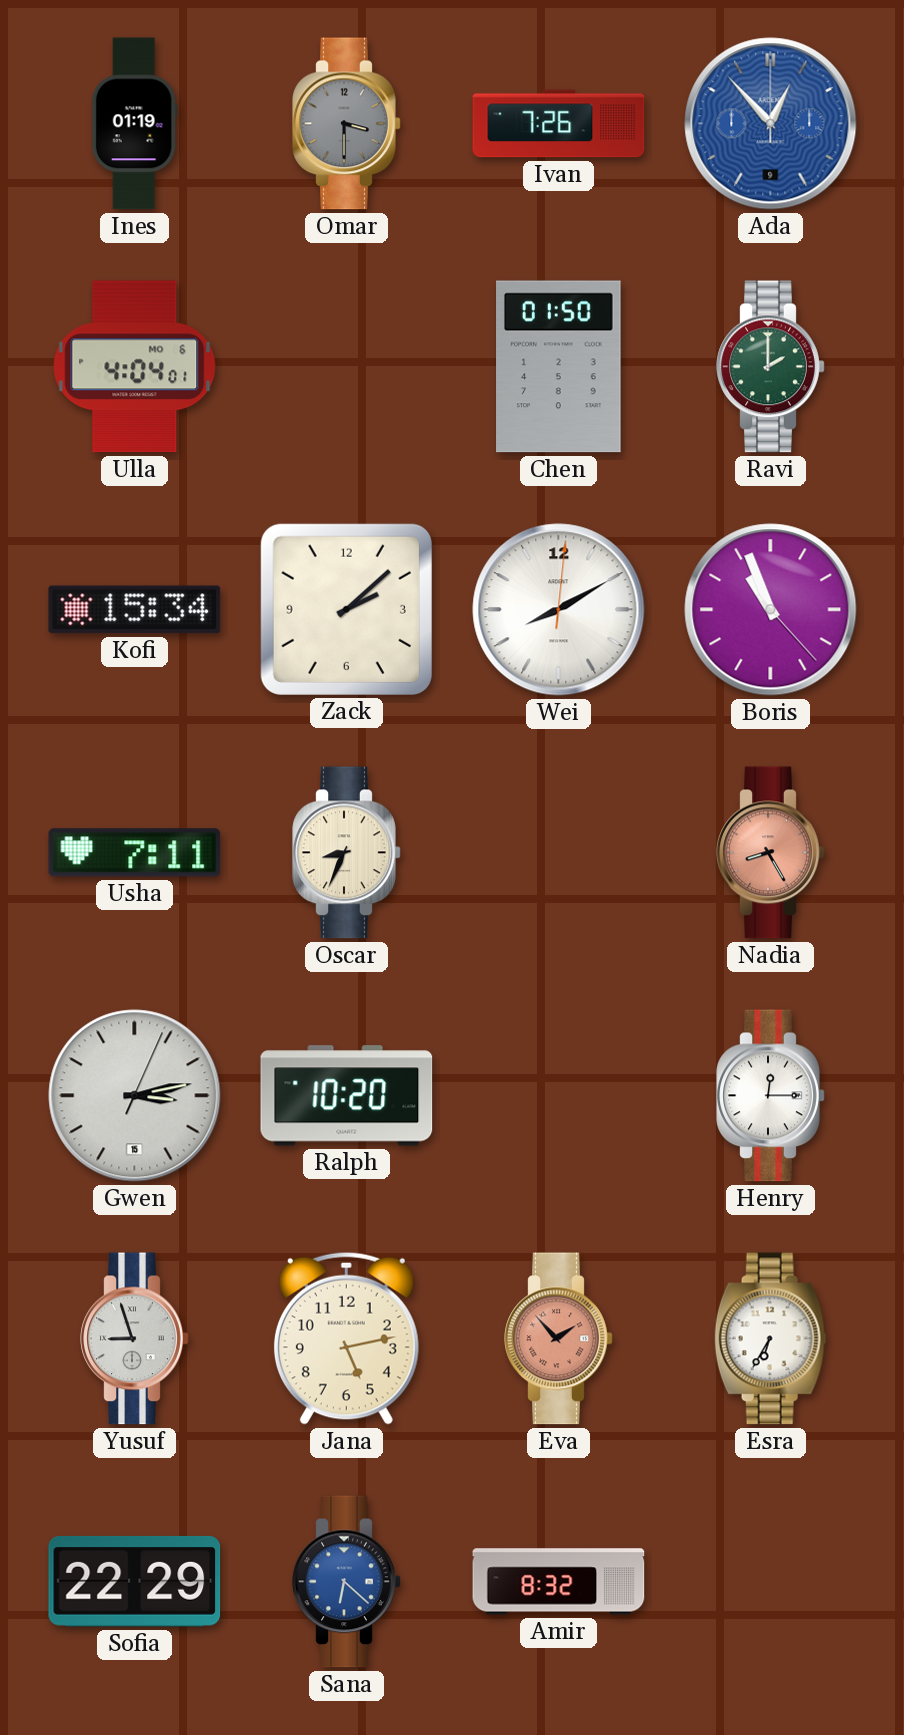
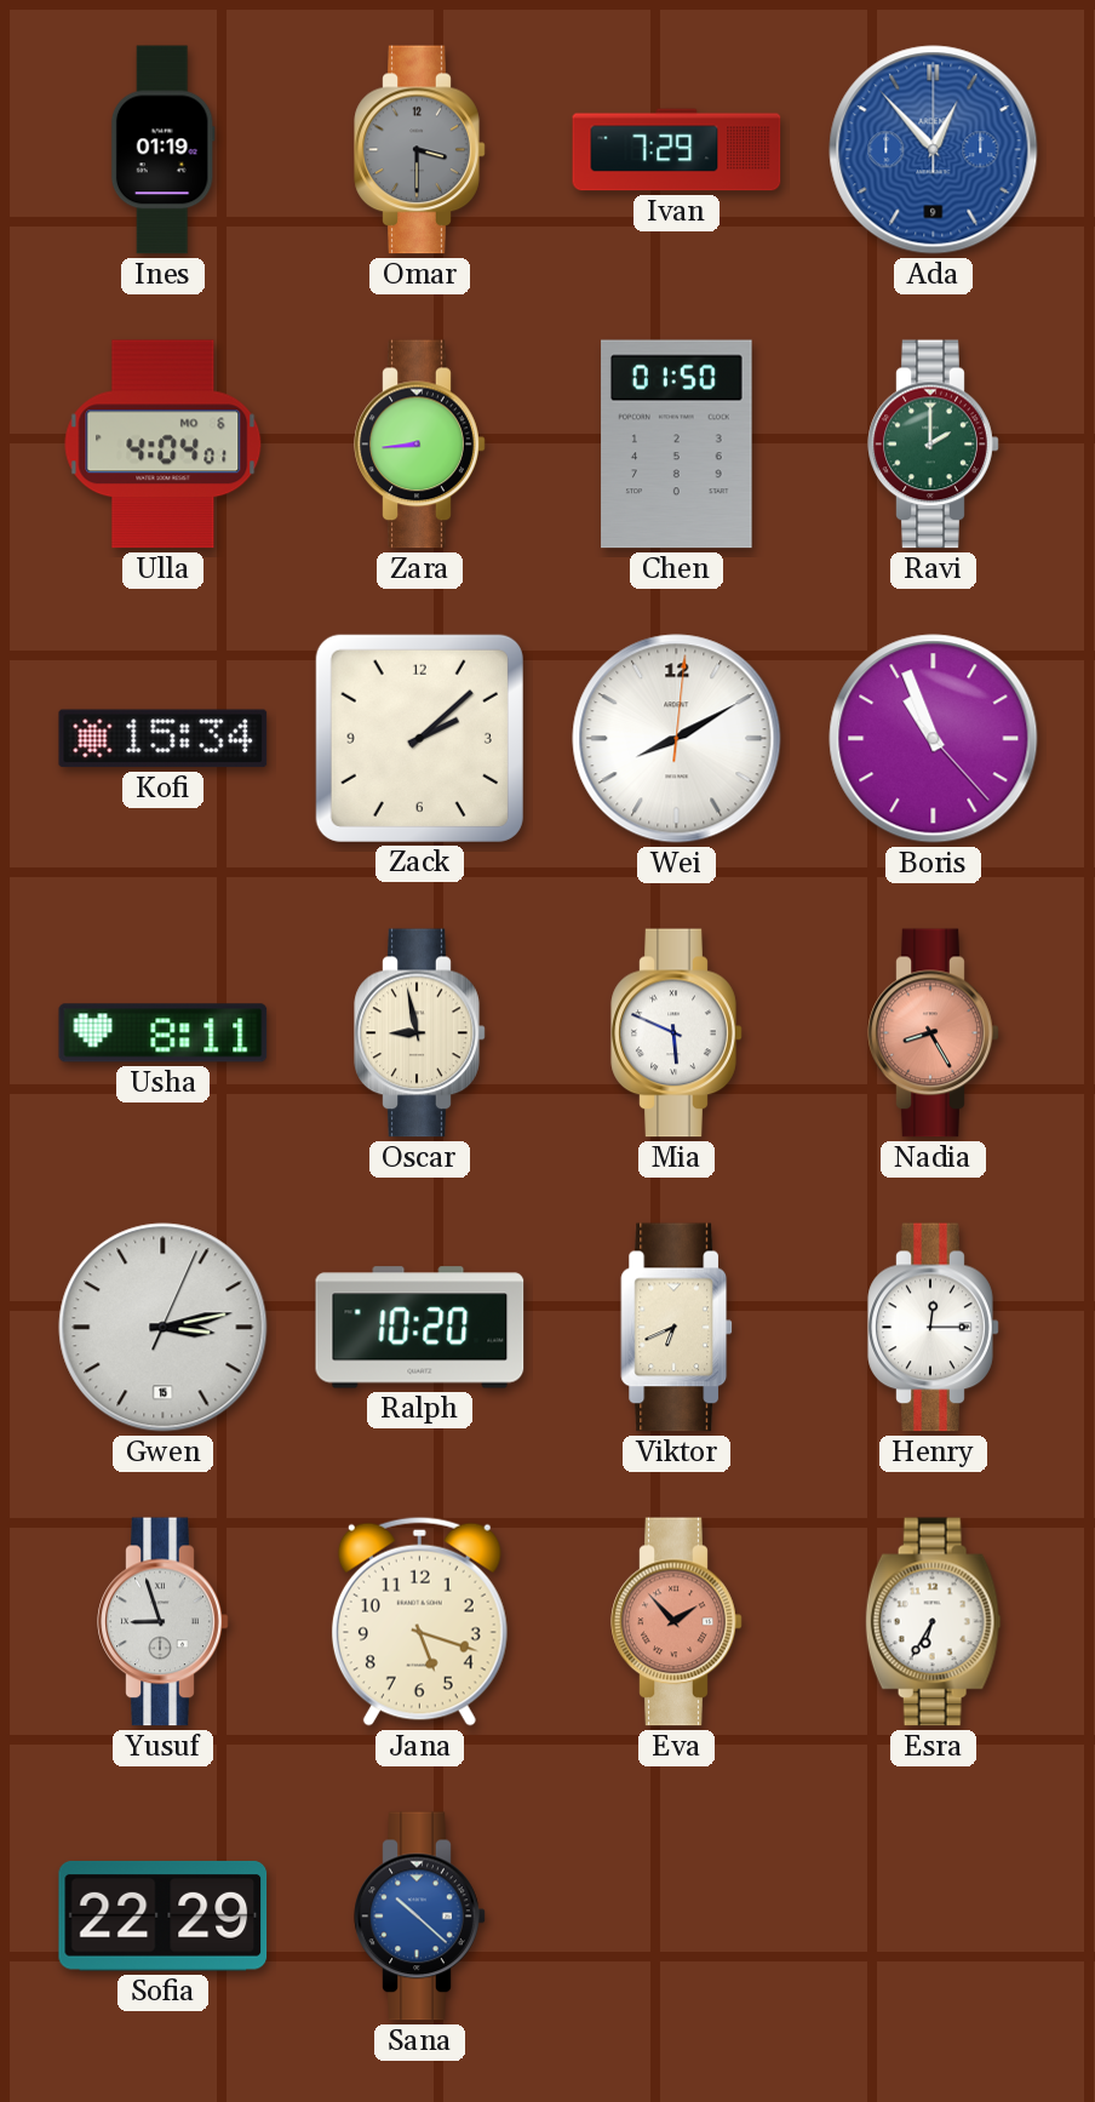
Ivan: 7:26 -> 7:29
Zara: none -> 8:44
Usha: 7:11 -> 8:11
Oscar: 8:34 -> 8:58
Mia: none -> 5:49
Viktor: none -> 6:41
Jana: 5:13 -> 5:18
Sana: 6:22 -> 10:22
Amir: 8:32 -> none
